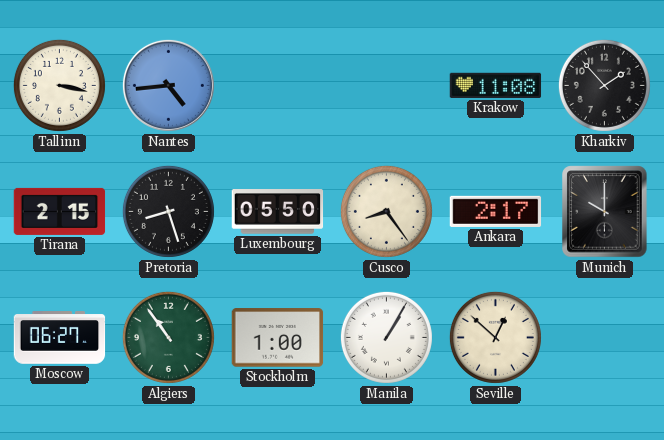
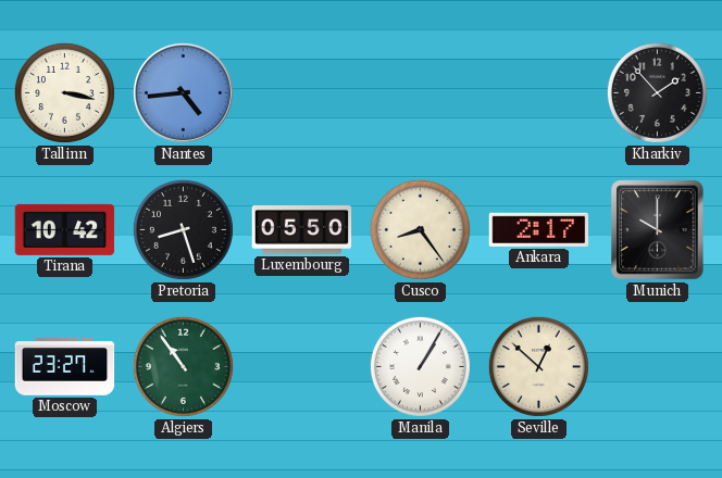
Krakow: 11:08 -> none
Tirana: 2:15 -> 10:42
Moscow: 06:27 -> 23:27
Stockholm: 1:00 -> none
